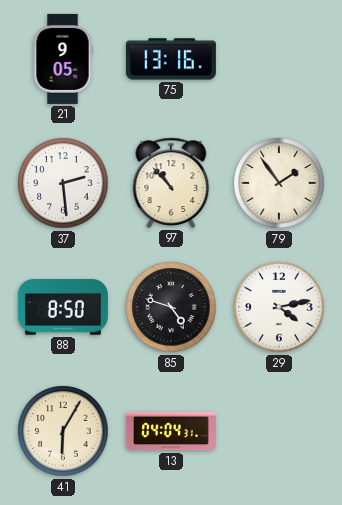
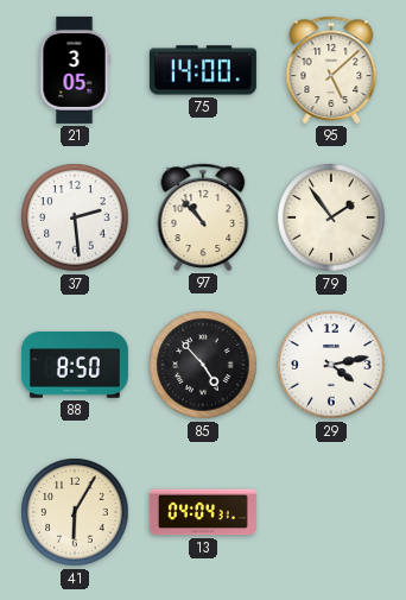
21: 9:05 -> 3:05
75: 13:16 -> 14:00
95: none -> 5:08
85: 4:48 -> 4:53
